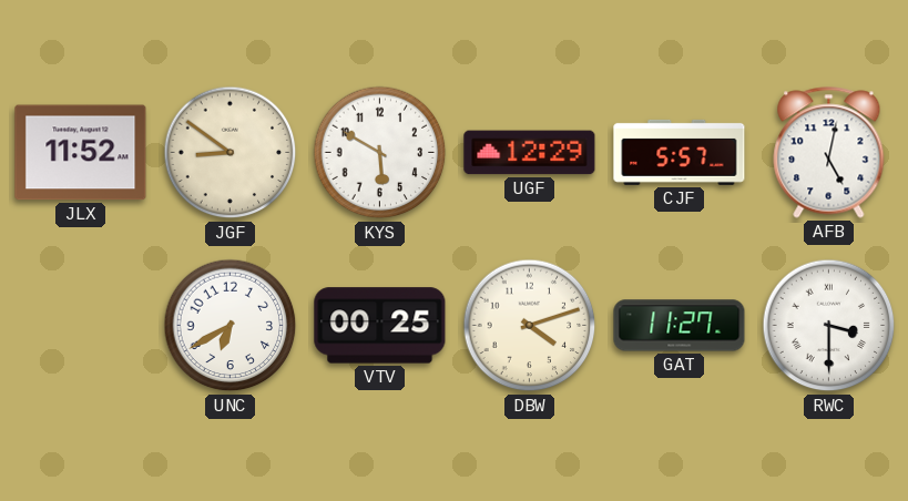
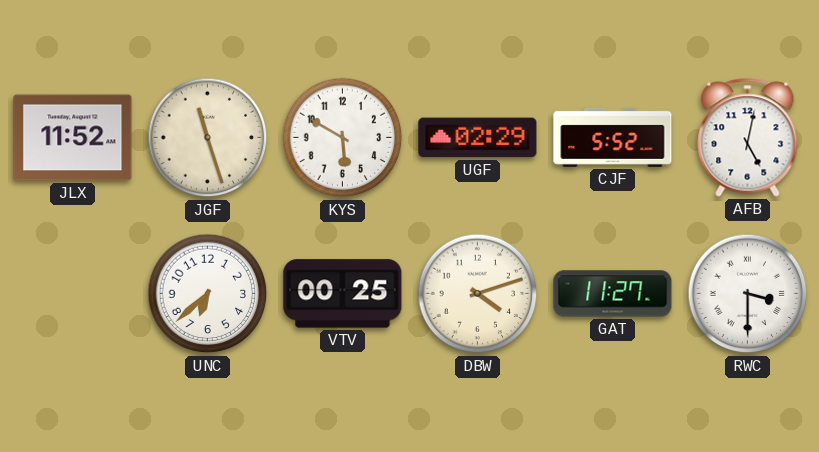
JGF: 8:51 -> 11:27
UGF: 12:29 -> 02:29
CJF: 5:57 -> 5:52
UNC: 6:40 -> 6:38
